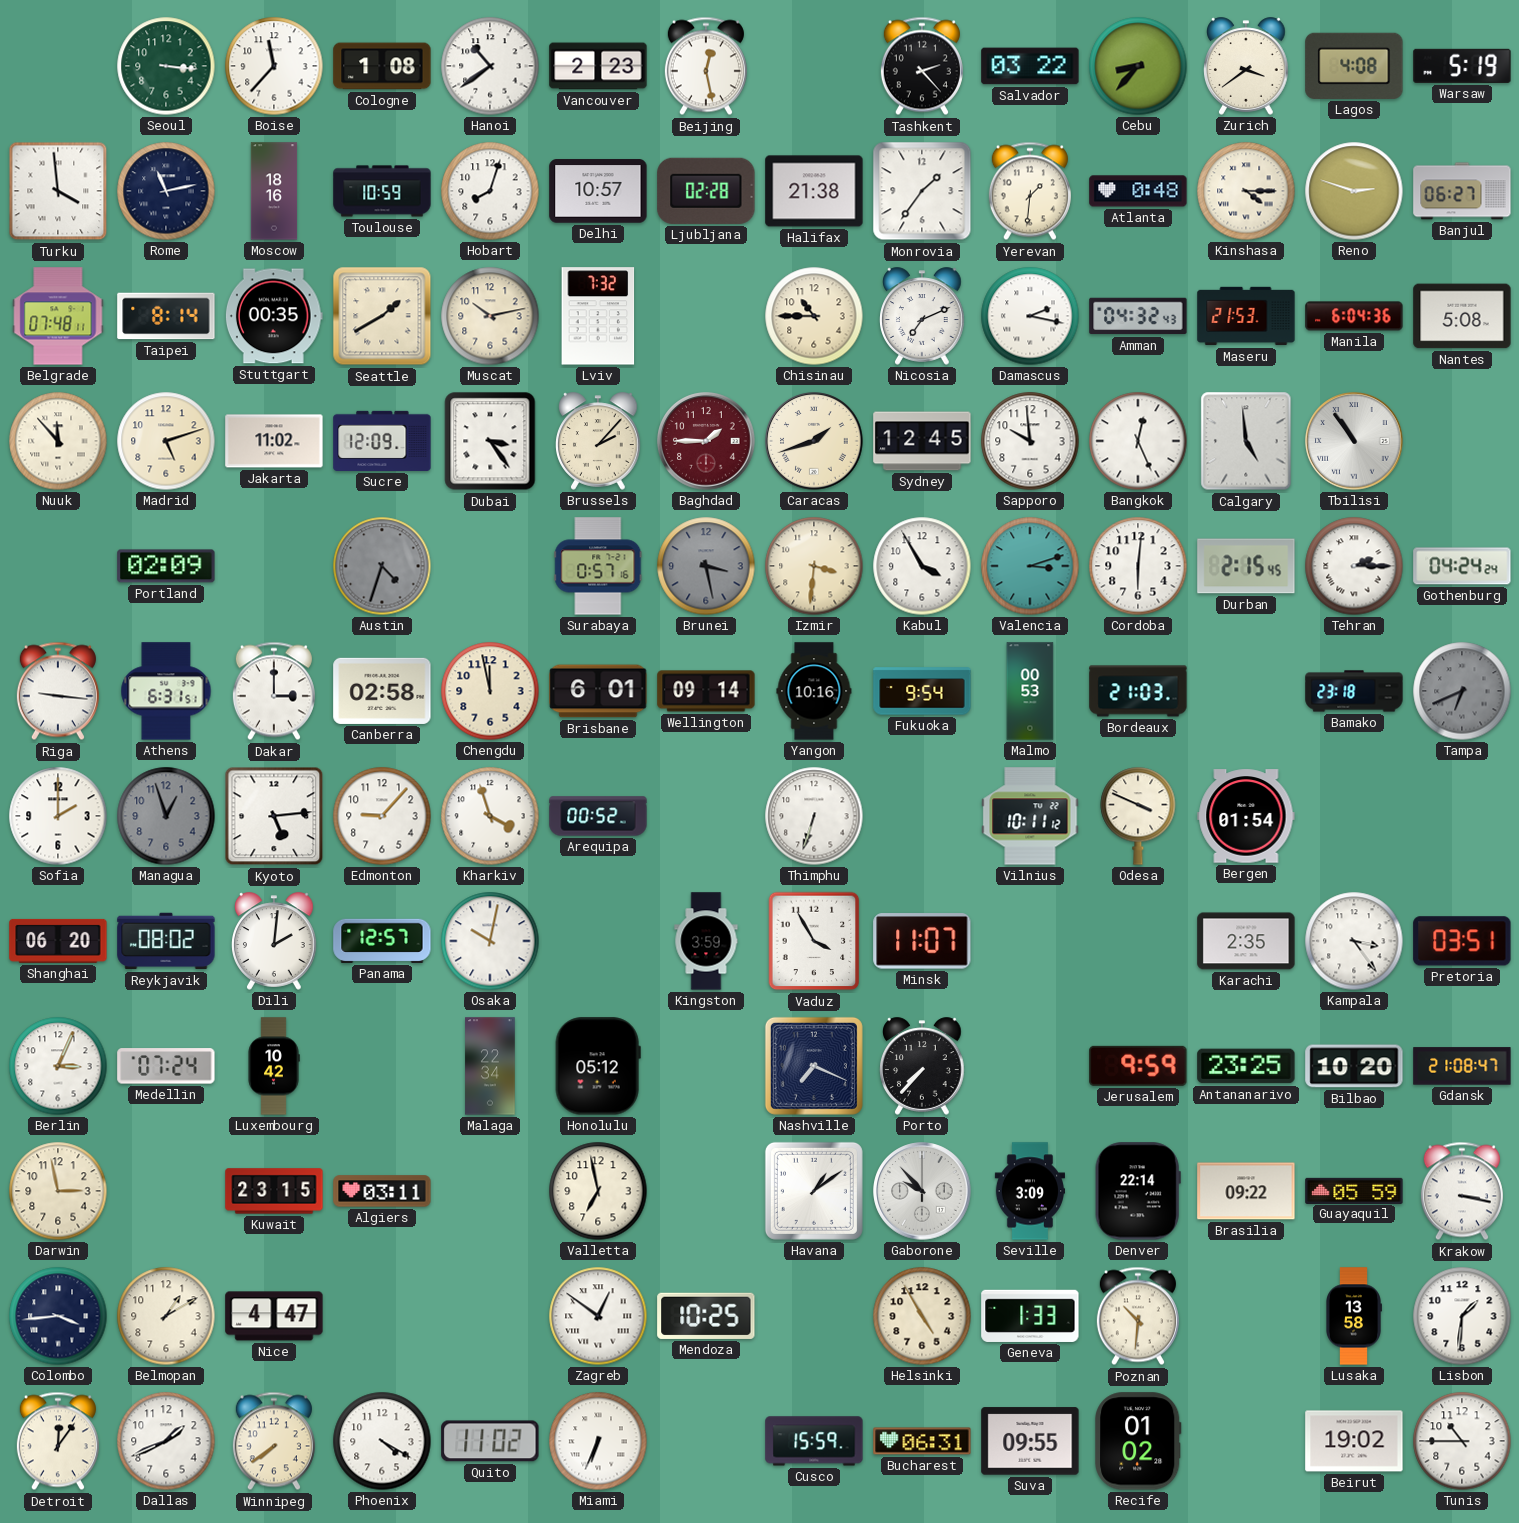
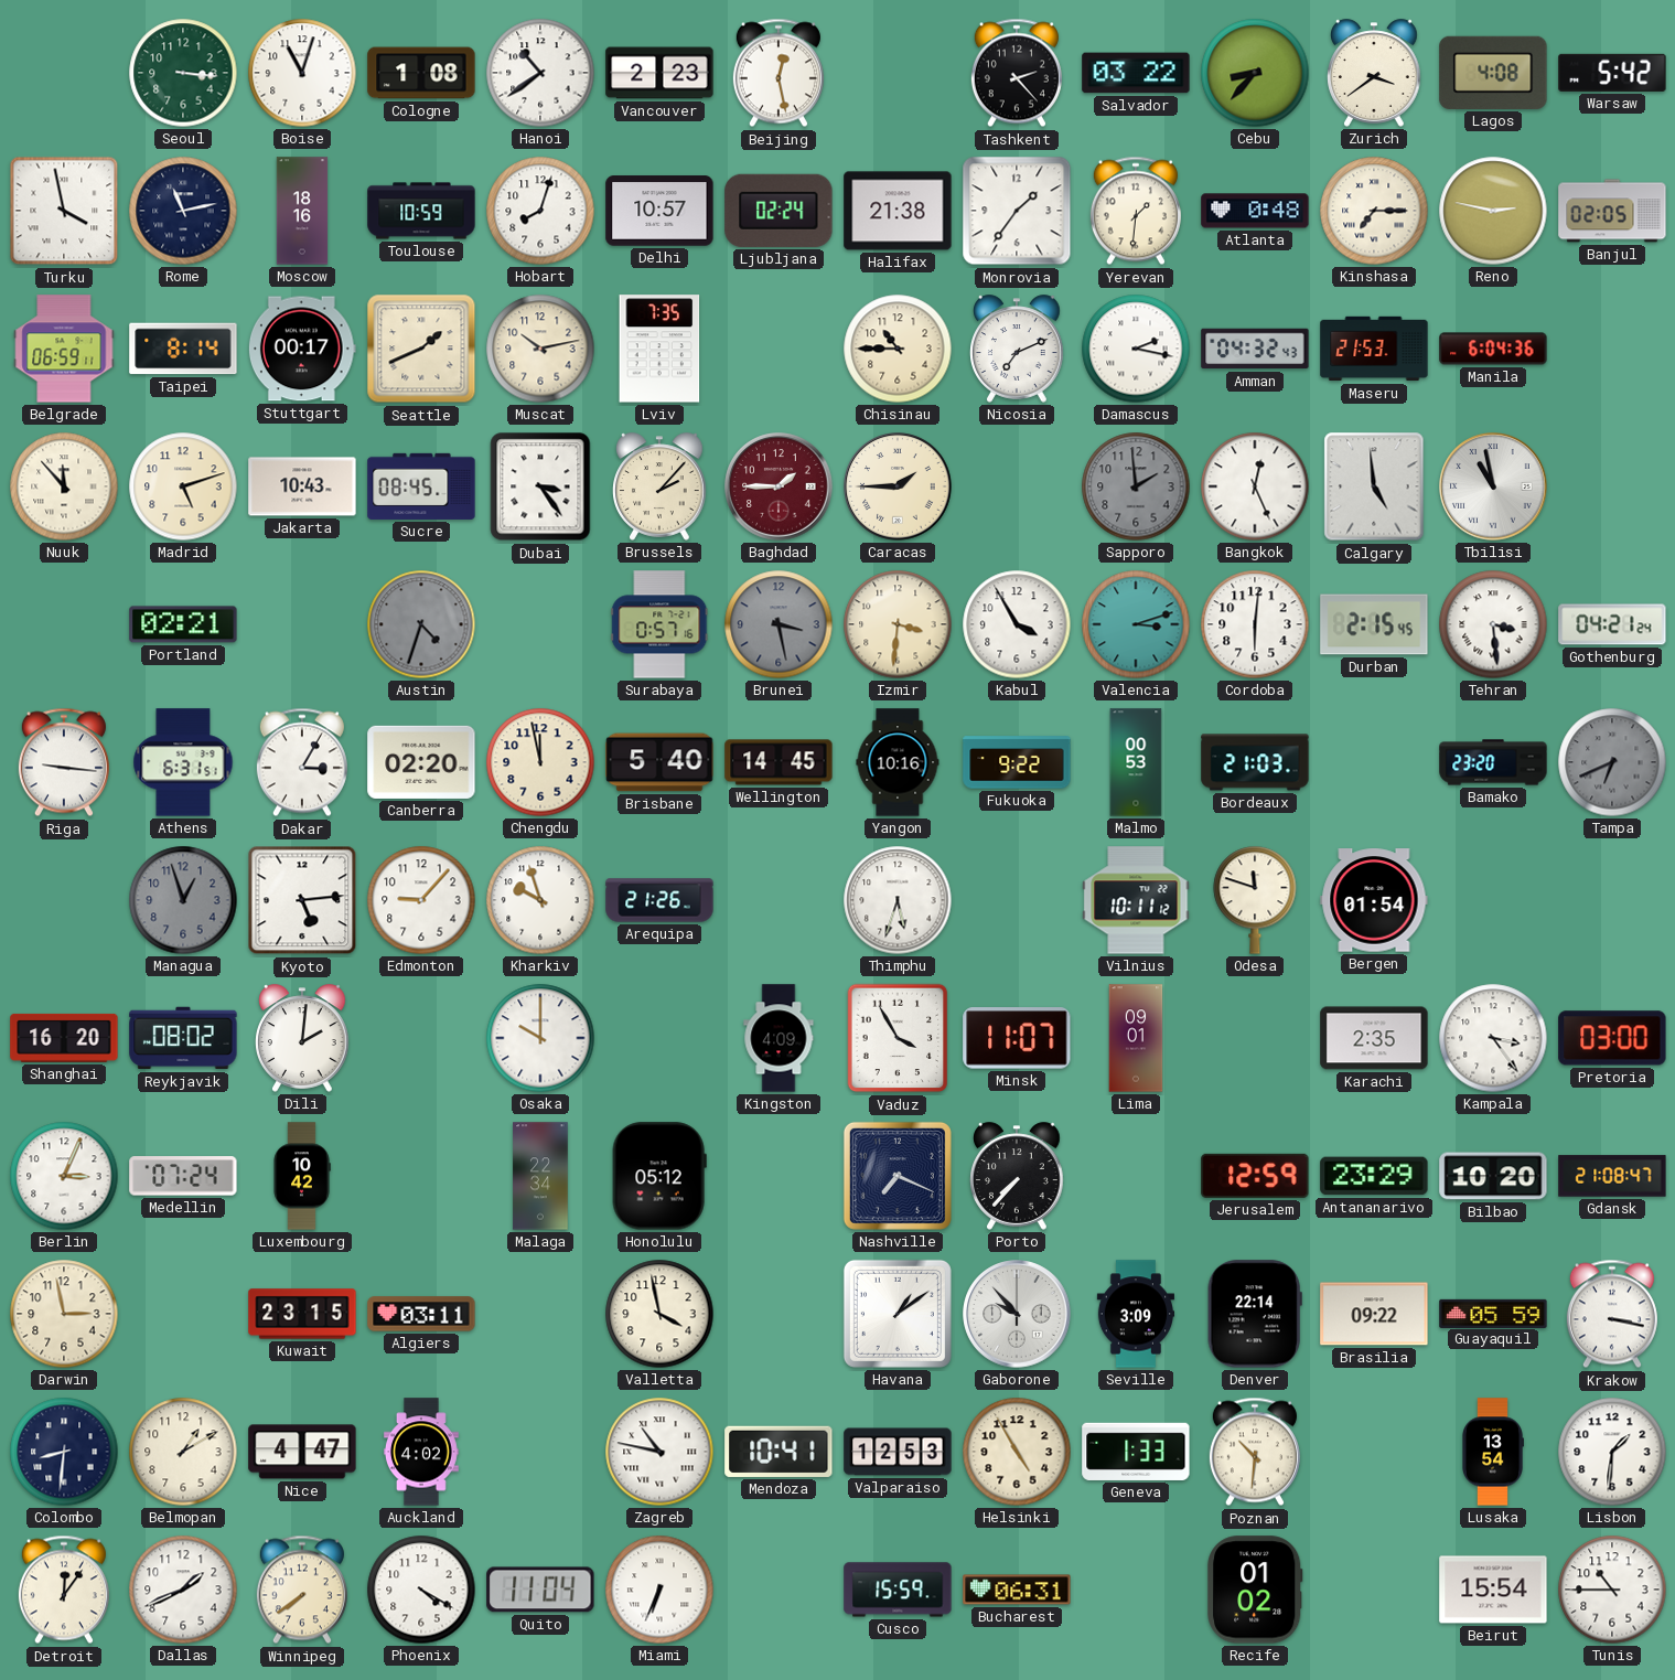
Boise: 11:37 -> 11:03
Warsaw: 5:19 -> 5:42
Turku: 3:59 -> 3:58
Ljubljana: 02:28 -> 02:24
Kinshasa: 4:15 -> 7:15
Reno: 2:48 -> 2:47
Banjul: 06:27 -> 02:05
Belgrade: 07:48 -> 06:59
Stuttgart: 00:35 -> 00:17
Seattle: 1:40 -> 1:41
Lviv: 7:32 -> 7:35
Nantes: 5:08 -> none
Jakarta: 11:02 -> 10:43
Sucre: 12:09 -> 08:45
Caracas: 1:42 -> 1:45
Sydney: 12:45 -> none
Sapporo: 9:59 -> 1:59
Sapporo dial: white -> grey
Tbilisi: 10:54 -> 10:58
Portland: 02:09 -> 02:21
Tehran: 2:15 -> 3:29
Gothenburg: 04:24 -> 04:21
Dakar: 3:00 -> 3:05
Canberra: 02:58 -> 02:20
Brisbane: 6:01 -> 5:40
Wellington: 09:14 -> 14:45
Fukuoka: 9:54 -> 9:22
Bamako: 23:18 -> 23:20
Sofia: 2:00 -> none
Kharkiv: 3:57 -> 9:57
Arequipa: 00:52 -> 21:26
Thimphu: 6:33 -> 5:33
Odesa: 3:49 -> 11:48
Shanghai: 06:20 -> 16:20
Panama: 12:57 -> none
Osaka: 10:02 -> 10:00
Kingston: 3:59 -> 4:09
Lima: none -> 09:01
Pretoria: 03:51 -> 03:00
Jerusalem: 9:59 -> 12:59
Antananarivo: 23:25 -> 23:29
Valletta: 6:58 -> 3:58
Colombo: 3:44 -> 8:31
Auckland: none -> 4:02
Zagreb: 12:51 -> 10:47
Mendoza: 10:25 -> 10:41
Valparaiso: none -> 12:53
Lusaka: 13:58 -> 13:54
Quito: 11:02 -> 11:04
Suva: 09:55 -> none
Beirut: 19:02 -> 15:54
